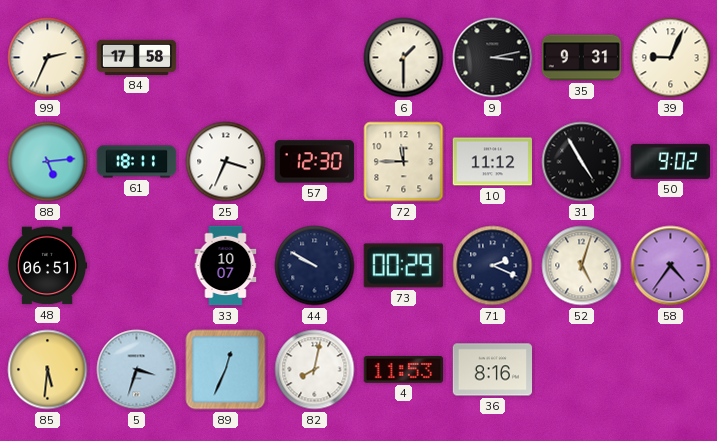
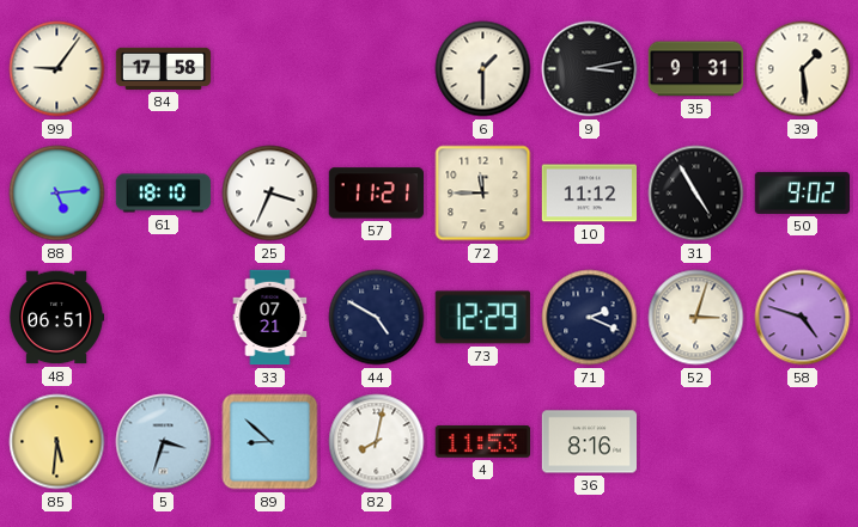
99: 2:34 -> 9:06
39: 9:04 -> 1:29
61: 18:11 -> 18:10
57: 12:30 -> 11:21
33: 10:07 -> 07:21
44: 9:50 -> 4:50
73: 00:29 -> 12:29
52: 5:03 -> 3:03
58: 4:36 -> 4:48
89: 12:34 -> 8:52
